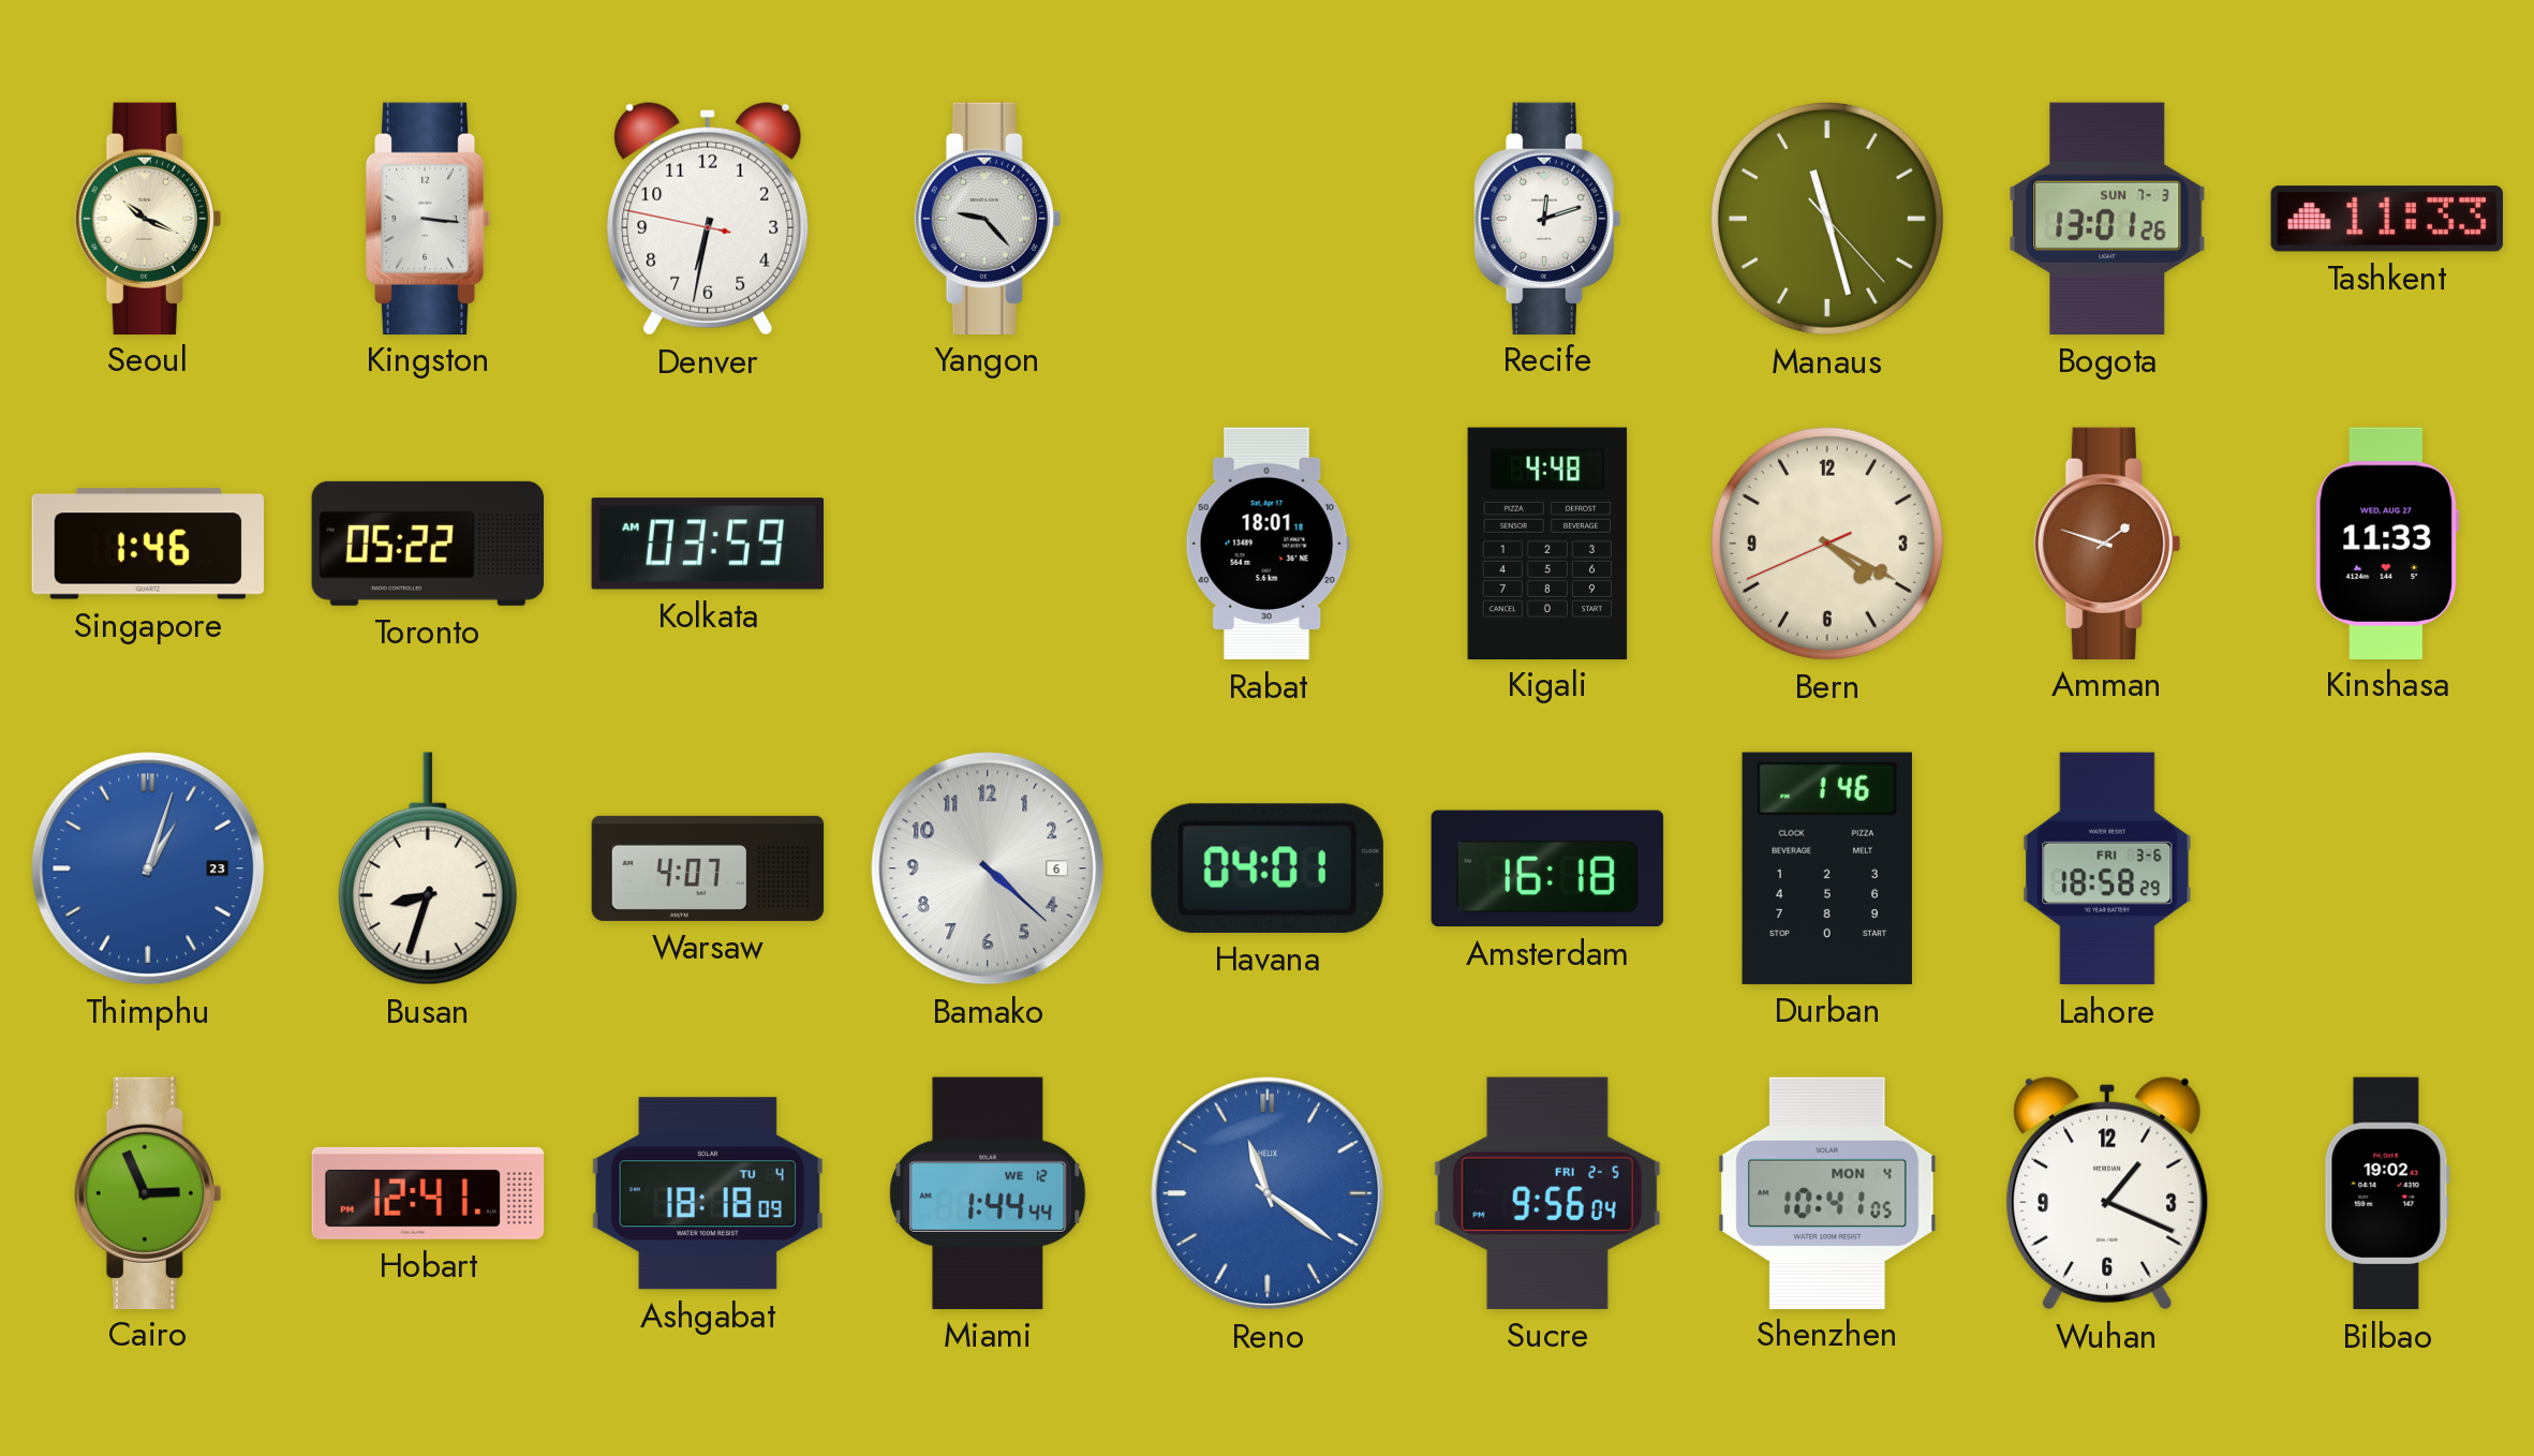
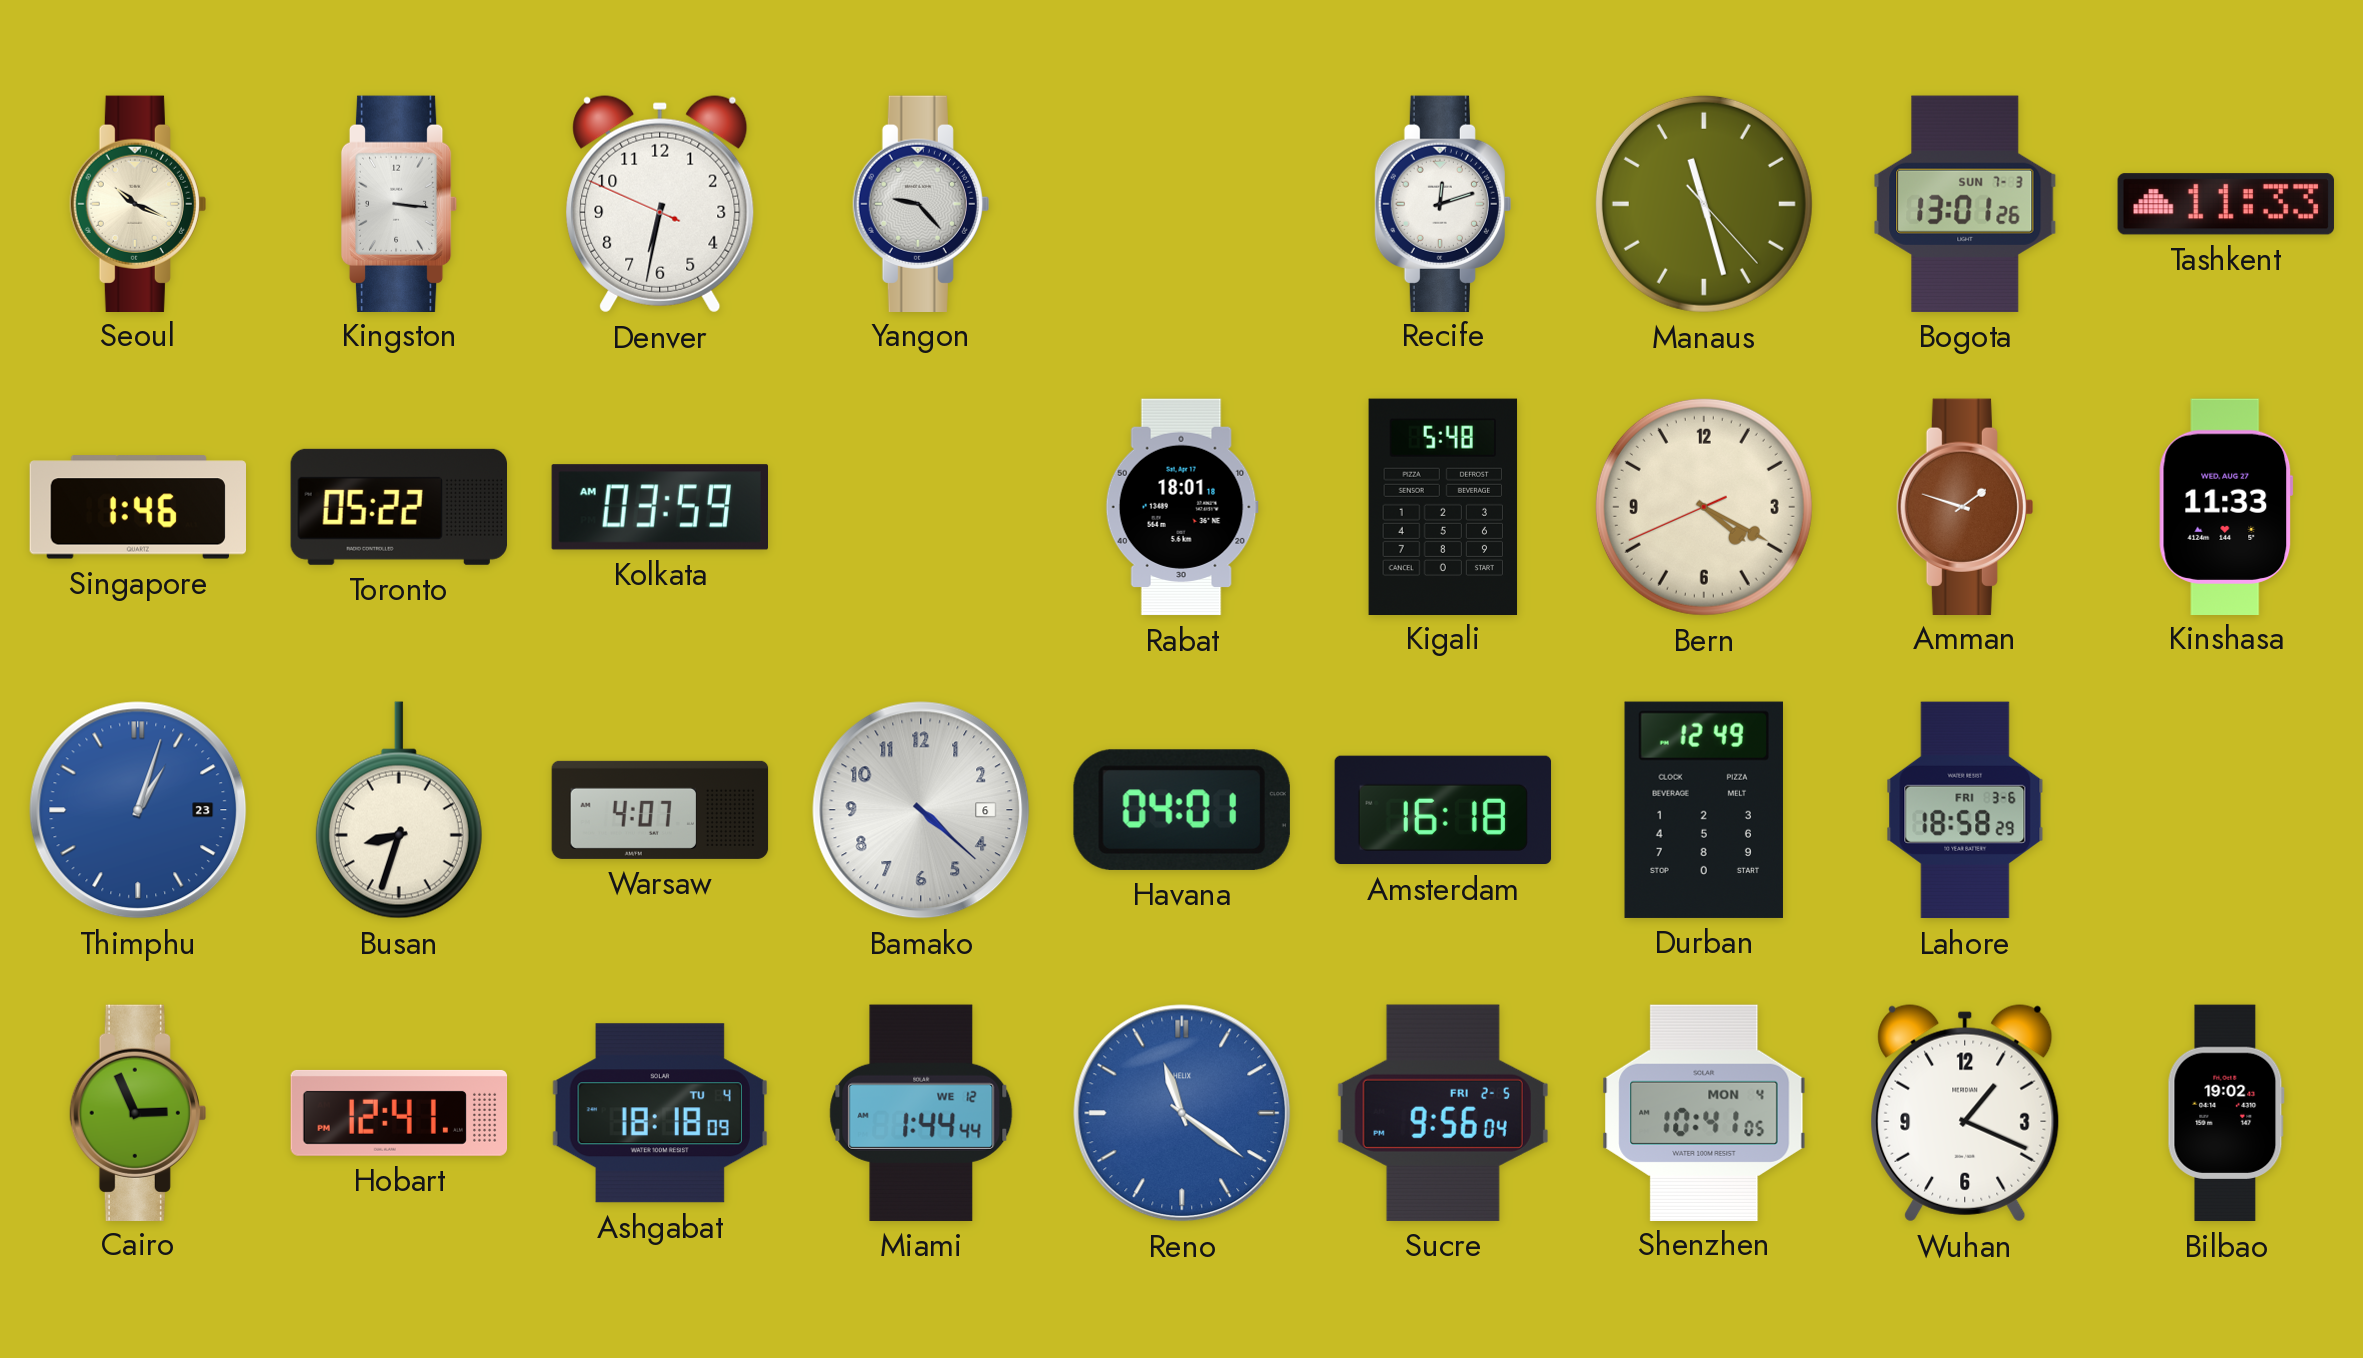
Denver: 6:31:47 -> 6:31:49
Kigali: 4:48 -> 5:48
Durban: 1:46 -> 12:49
